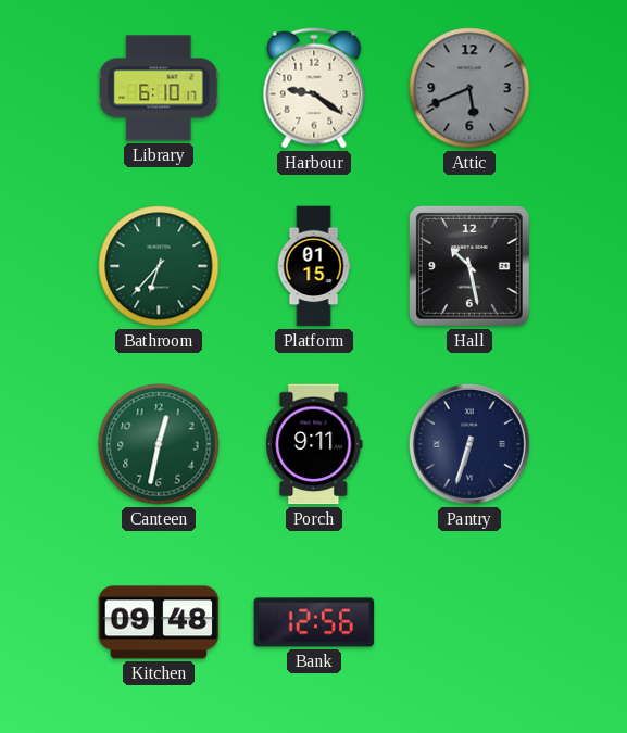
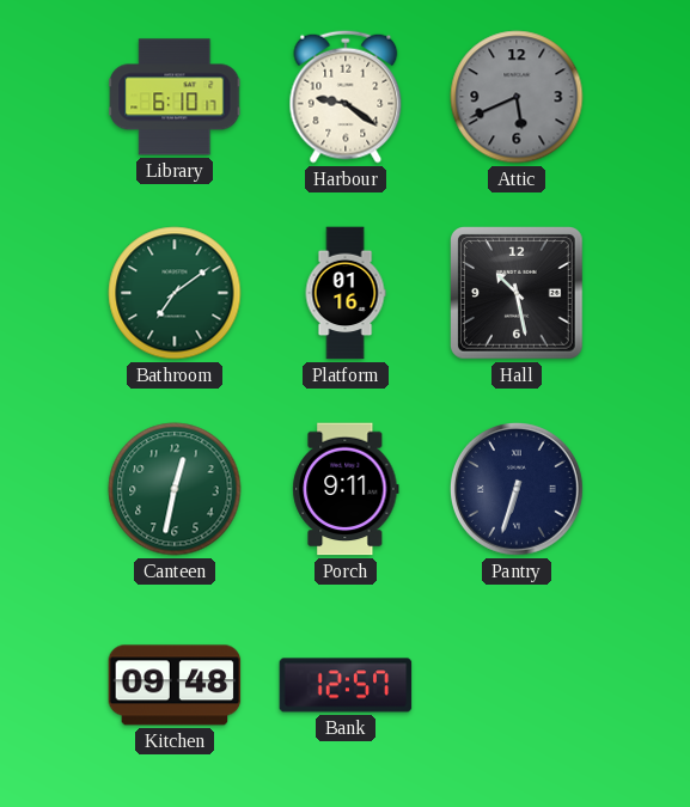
Bathroom: 6:37 -> 7:09
Platform: 01:15 -> 01:16
Bank: 12:56 -> 12:57
